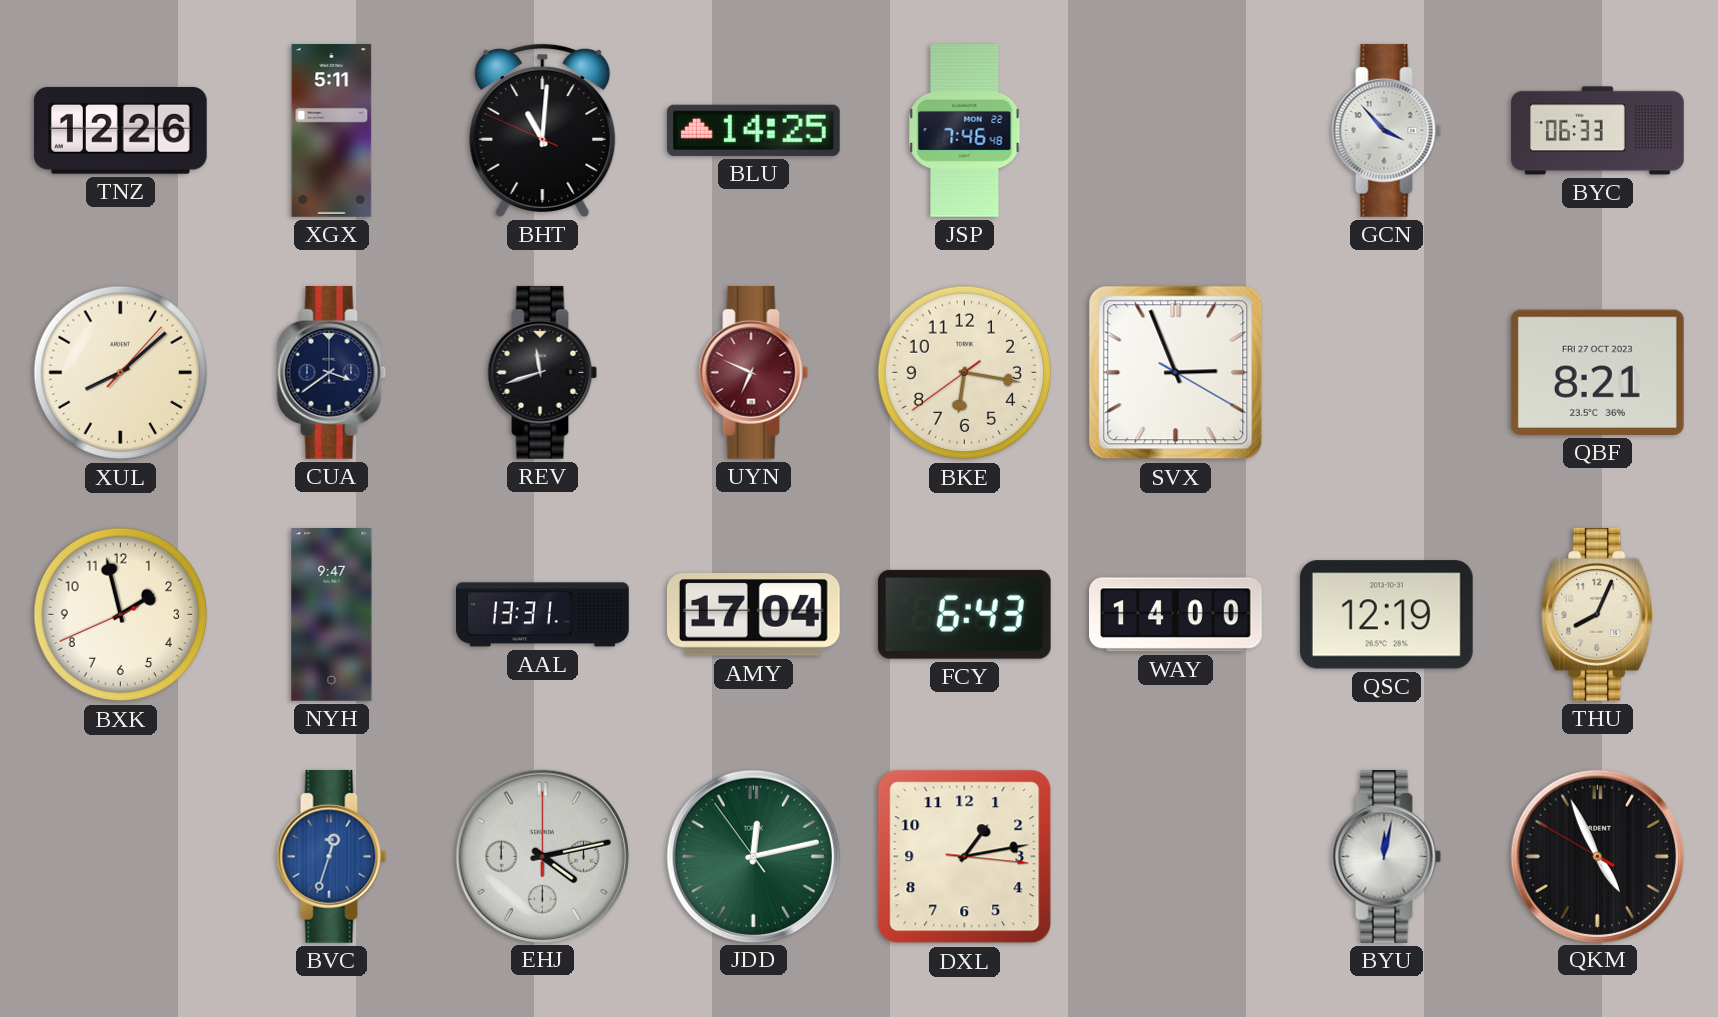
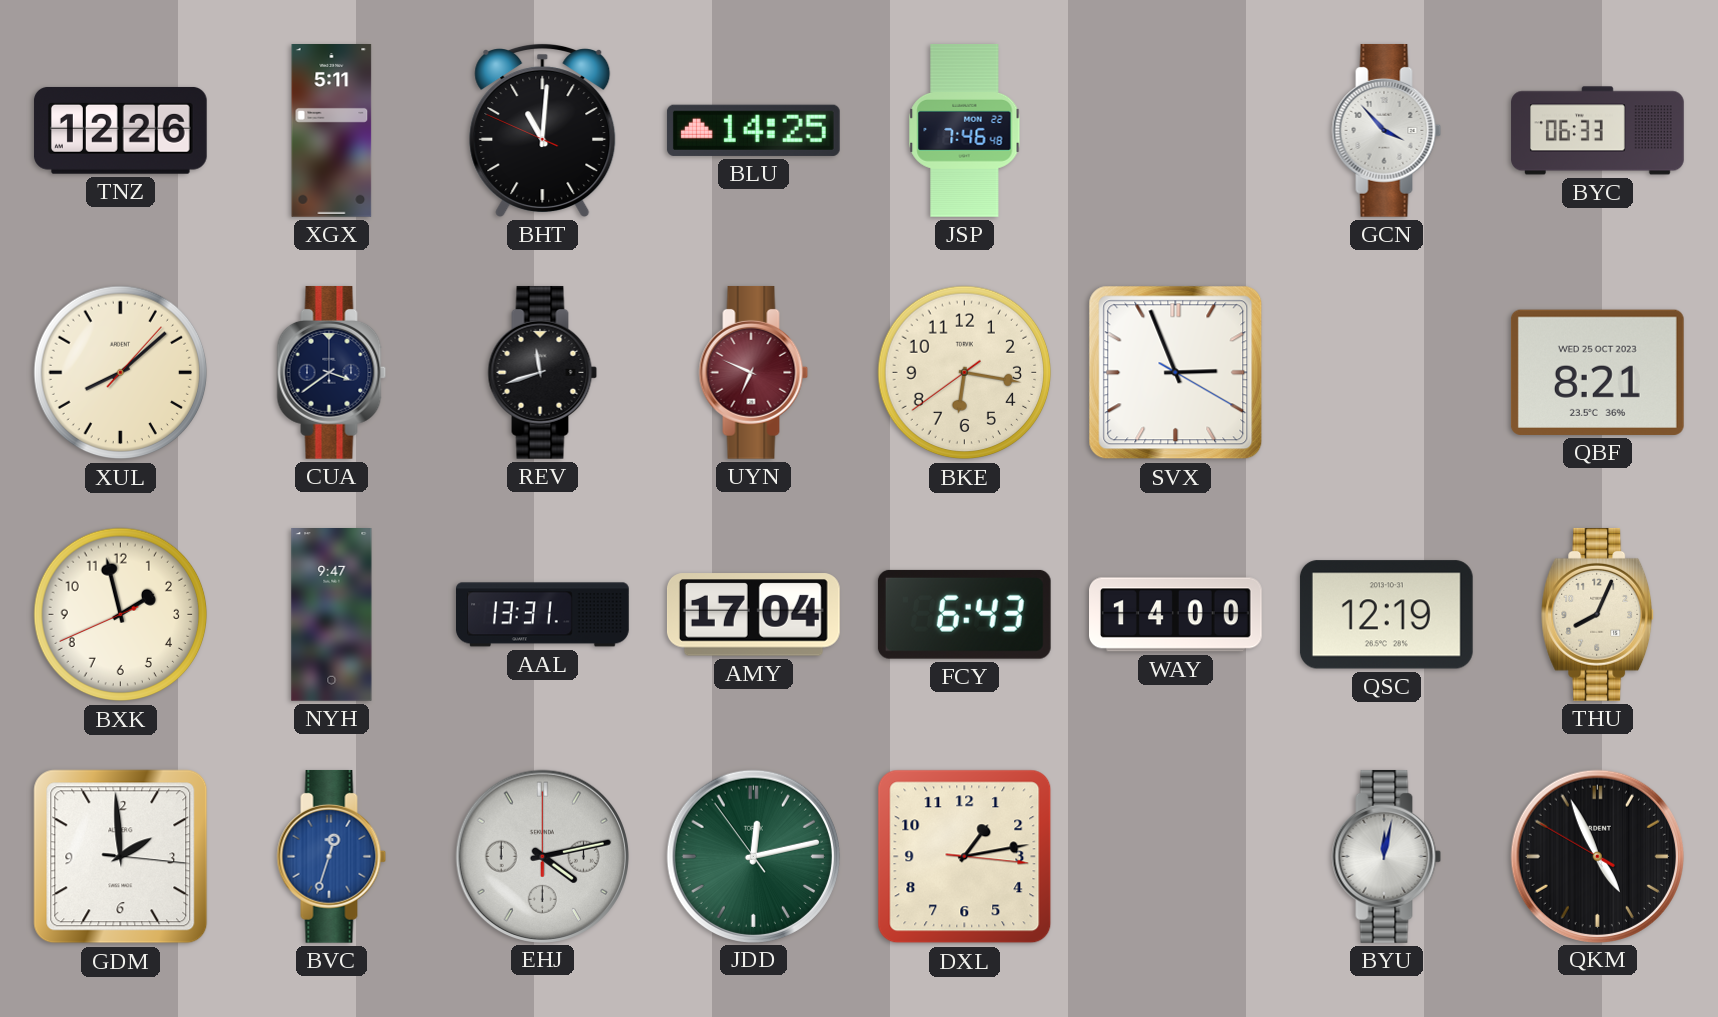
QBF date: FRI 27 OCT 2023 -> WED 25 OCT 2023
GDM: none -> 1:59
